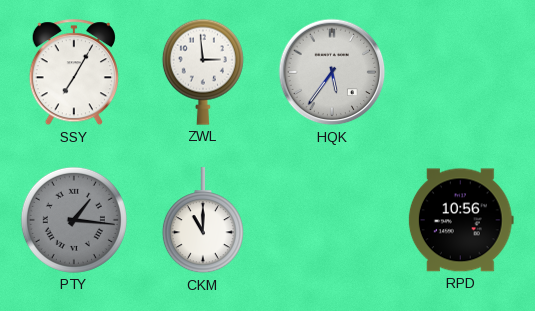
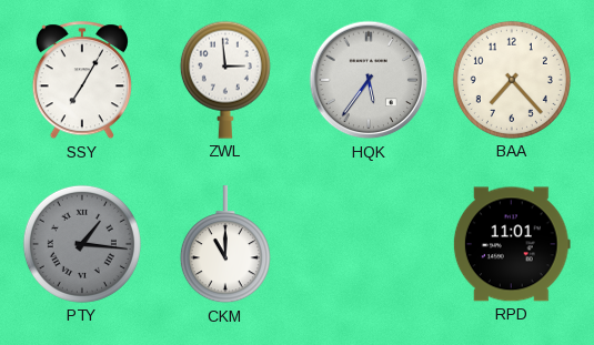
BAA: none -> 7:23
RPD: 10:56 -> 11:01
